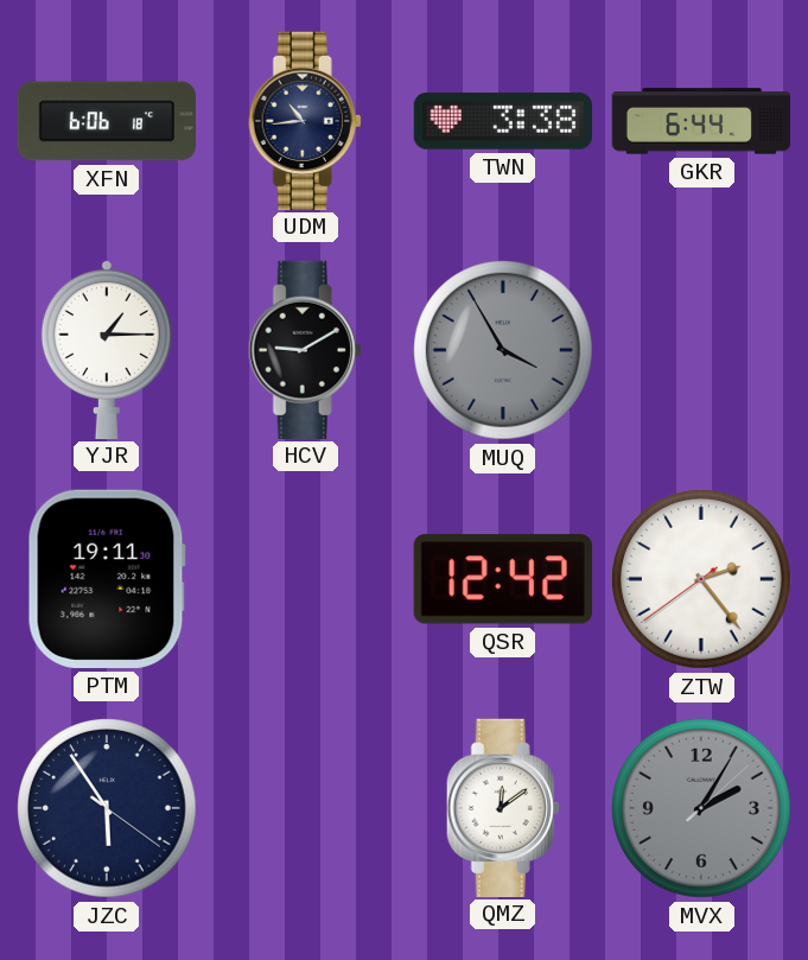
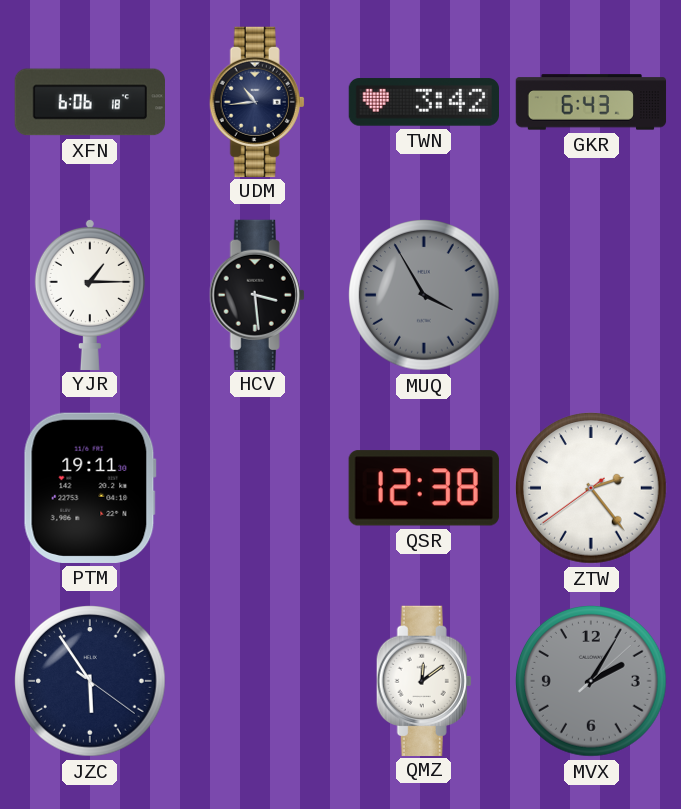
TWN: 3:38 -> 3:42
GKR: 6:44 -> 6:43
HCV: 9:10 -> 3:29
QSR: 12:42 -> 12:38
